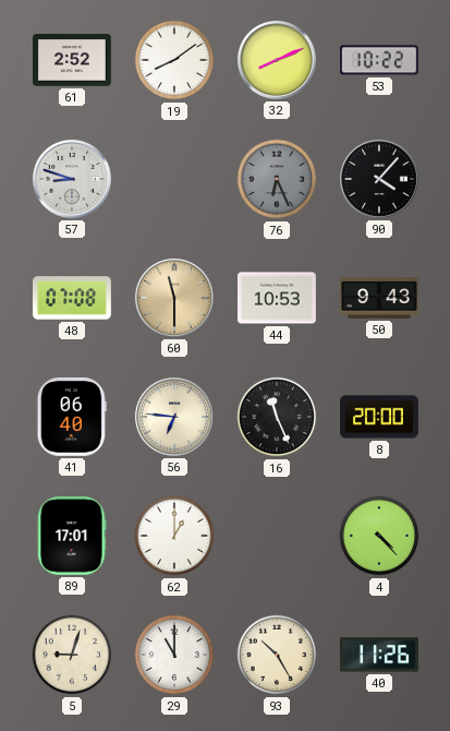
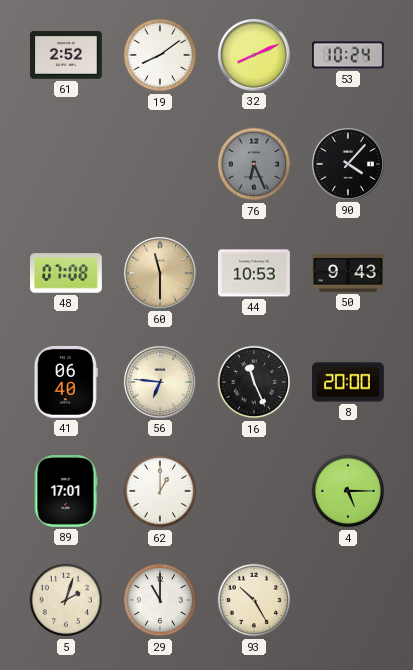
53: 10:22 -> 10:24
57: 8:48 -> none
4: 4:23 -> 5:15
5: 9:03 -> 2:03
40: 11:26 -> none
